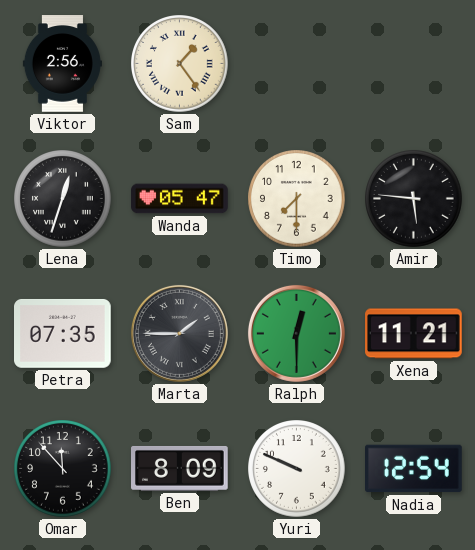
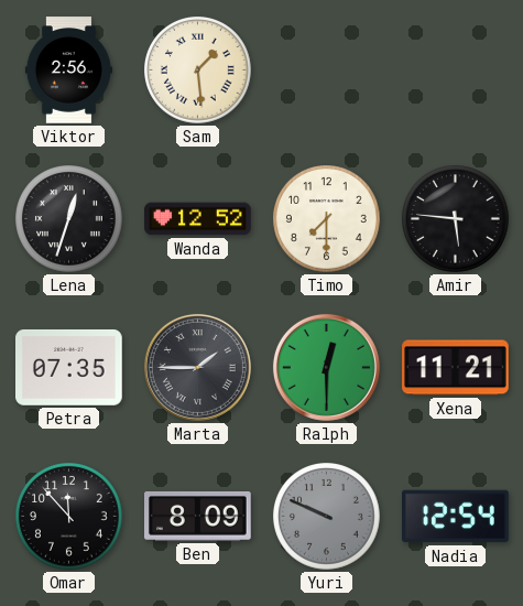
Sam: 1:24 -> 1:29
Wanda: 05:47 -> 12:52
Yuri dial: white -> grey
